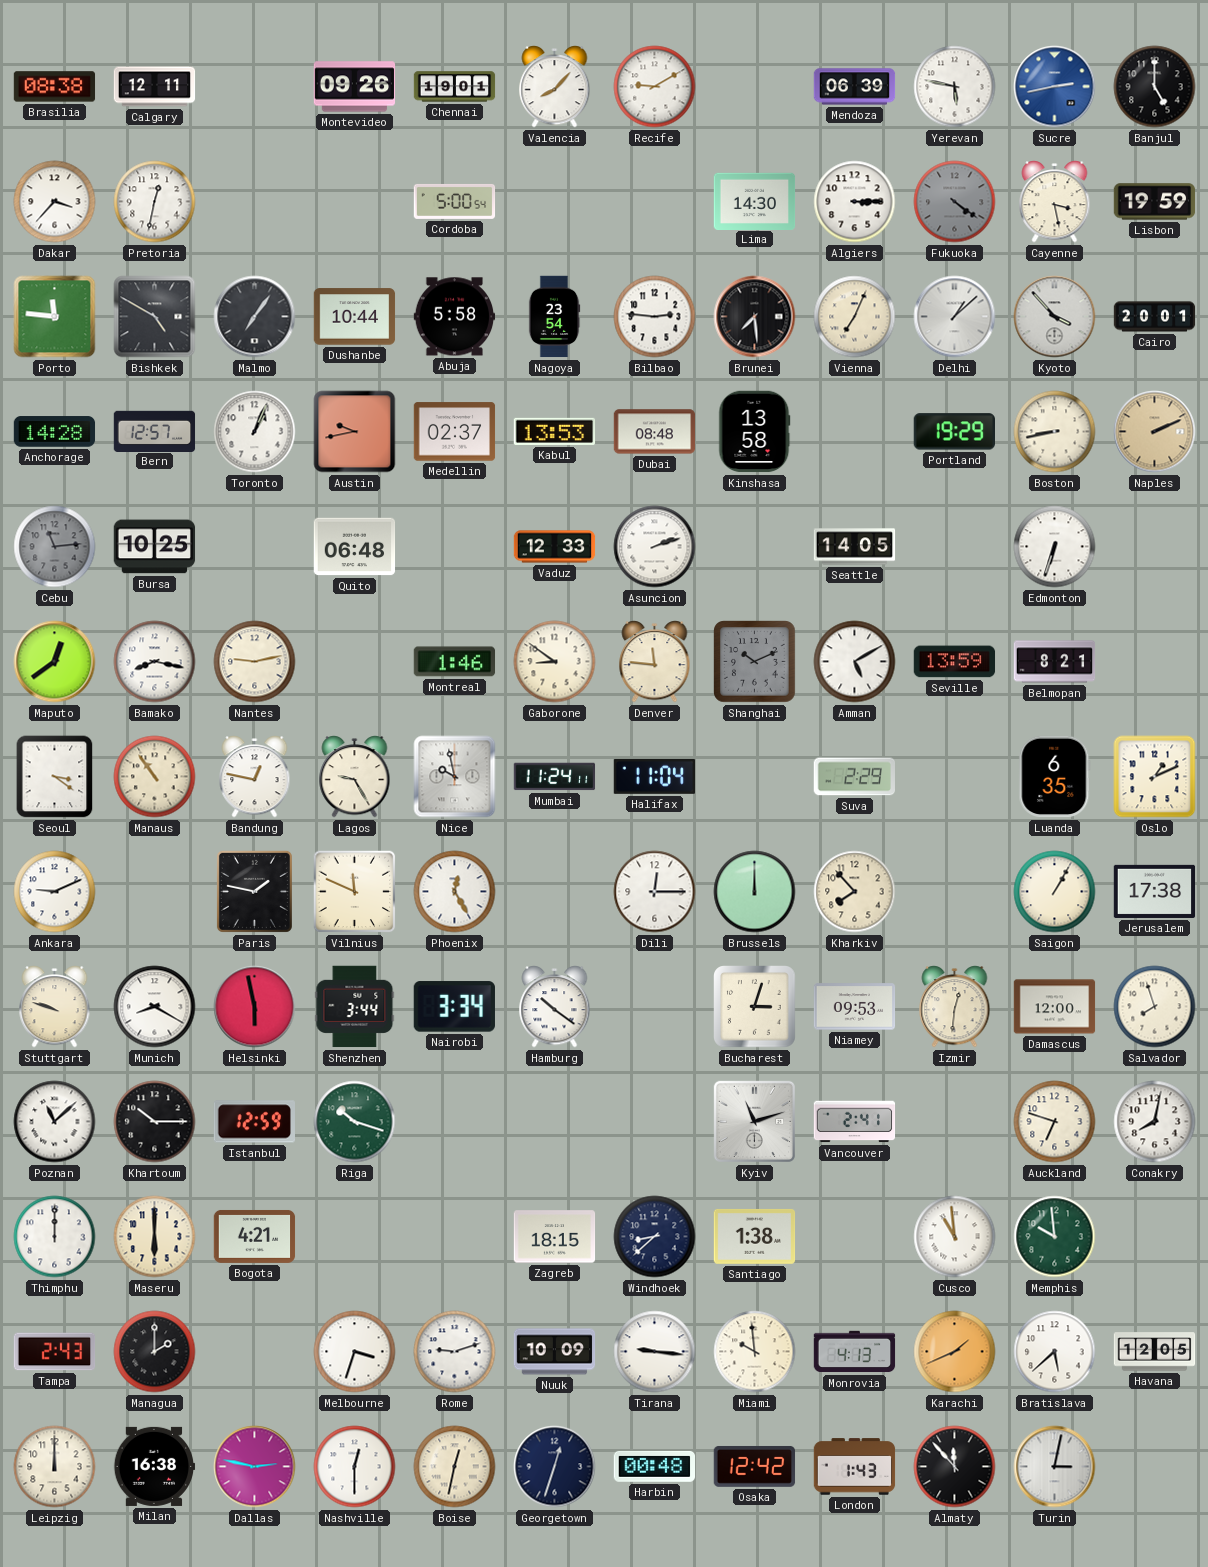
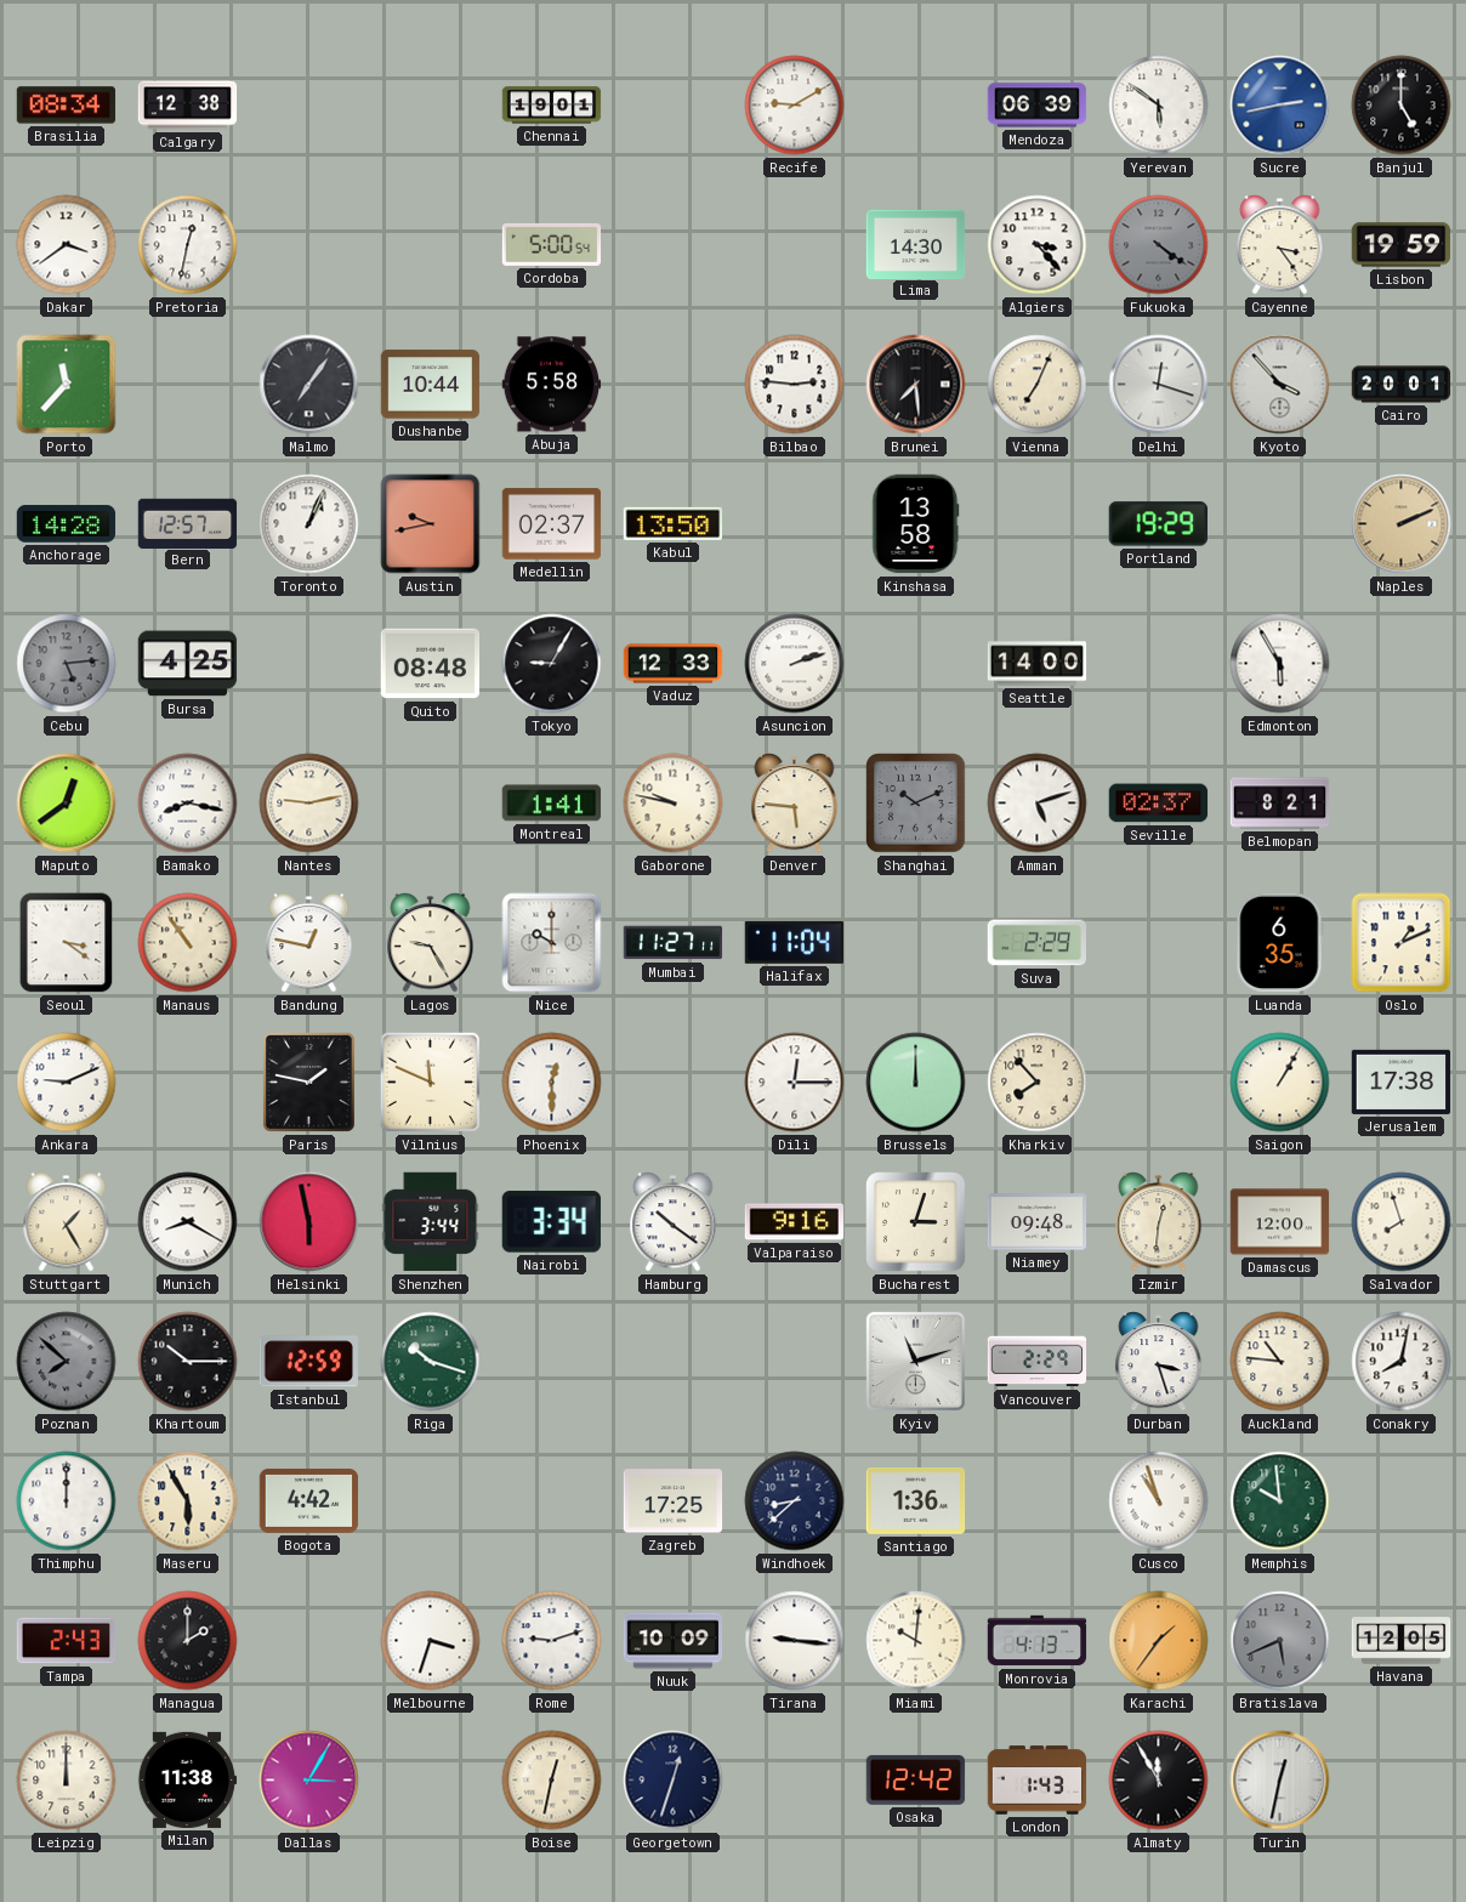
Brasilia: 08:38 -> 08:34
Calgary: 12:11 -> 12:38
Montevideo: 09:26 -> none
Valencia: 8:07 -> none
Yerevan: 5:47 -> 5:51
Dakar: 3:37 -> 3:39
Algiers: 3:15 -> 3:23
Cayenne: 3:28 -> 3:24
Porto: 11:46 -> 11:37
Bishkek: 4:50 -> none
Nagoya: 23:54 -> none
Delhi: 1:08 -> 12:18
Kabul: 13:53 -> 13:50
Dubai: 08:48 -> none
Boston: 8:43 -> none
Cebu: 11:14 -> 5:14
Bursa: 10:25 -> 4:25
Quito: 06:48 -> 08:48
Tokyo: none -> 9:05
Seattle: 14:05 -> 14:00
Edmonton: 6:33 -> 5:55
Montreal: 1:46 -> 1:41
Gaborone: 8:51 -> 9:47
Denver: 11:46 -> 5:46
Amman: 5:10 -> 5:12
Seville: 13:59 -> 02:37
Nice: 9:58 -> 10:00
Mumbai: 11:24 -> 11:27
Phoenix: 12:25 -> 12:30
Stuttgart: 9:48 -> 1:25
Valparaiso: none -> 9:16
Niamey: 09:53 -> 09:48
Poznan: 11:08 -> 7:52
Poznan dial: white -> grey
Vancouver: 2:41 -> 2:29
Durban: none -> 3:27
Auckland: 6:48 -> 10:46
Maseru: 6:00 -> 5:55
Bogota: 4:21 -> 4:42
Zagreb: 18:15 -> 17:25
Santiago: 1:38 -> 1:36
Cusco: 10:59 -> 10:57
Miami: 9:59 -> 10:01
Karachi: 1:41 -> 1:36
Bratislava: 5:38 -> 5:41
Bratislava dial: white -> grey
Milan: 16:38 -> 11:38
Dallas: 2:47 -> 3:05
Nashville: 12:30 -> none
Harbin: 00:48 -> none
Almaty: 11:53 -> 11:55
Turin: 3:02 -> 12:32
